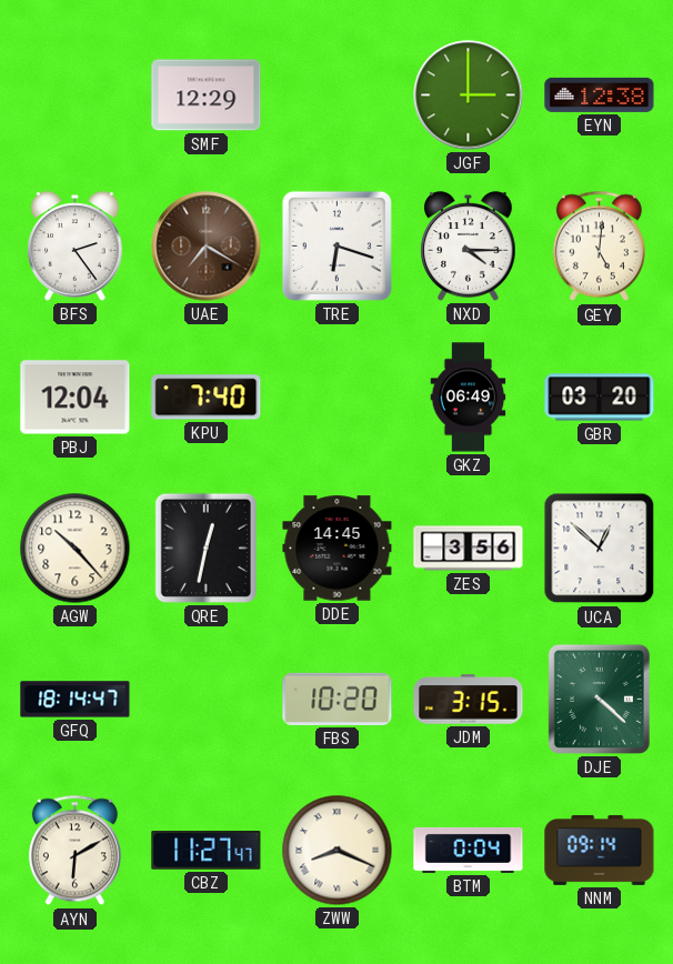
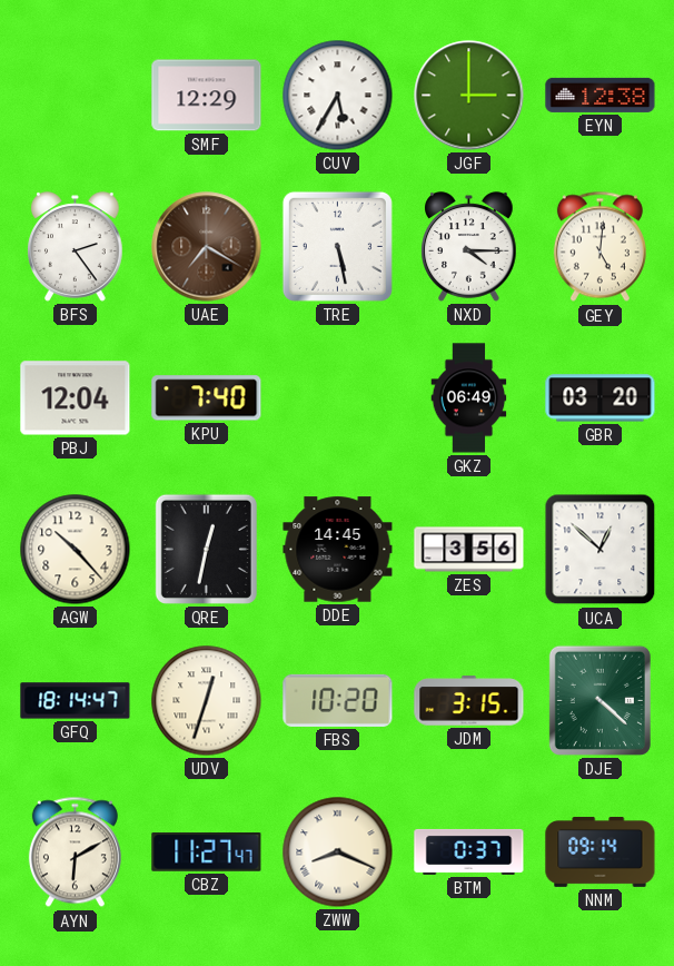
CUV: none -> 5:35
TRE: 6:18 -> 5:28
UDV: none -> 12:33
BTM: 0:04 -> 0:37
